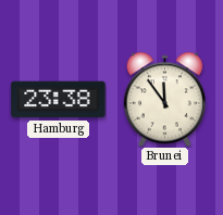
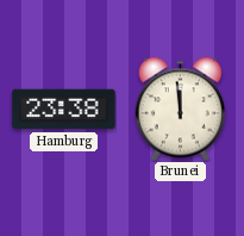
Brunei: 11:54 -> 11:59
